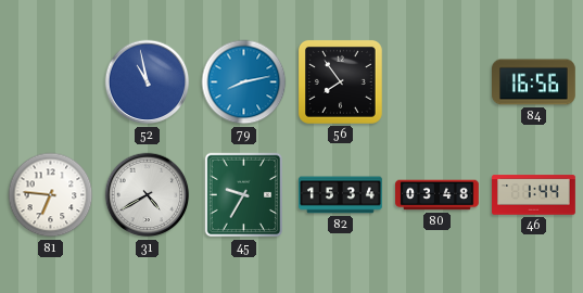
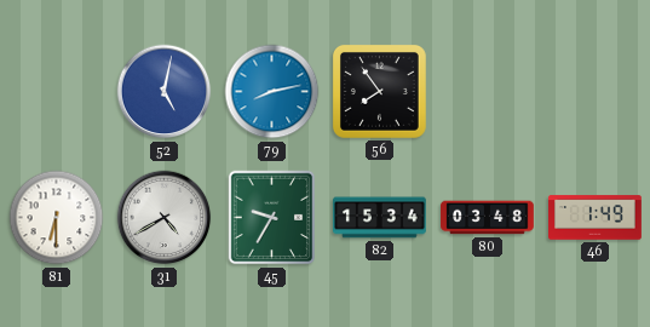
52: 10:58 -> 5:02
84: 16:56 -> none
81: 6:46 -> 6:30
46: 1:44 -> 1:49
